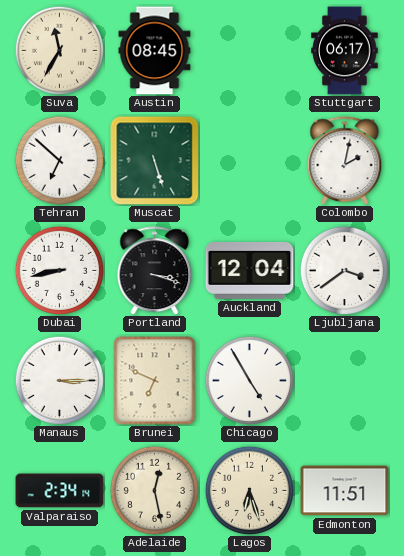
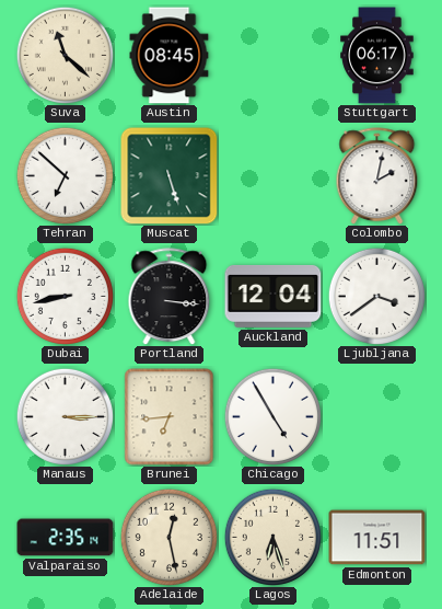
Suva: 11:35 -> 11:22
Portland: 3:18 -> 3:16
Brunei: 6:49 -> 6:44
Valparaiso: 2:34 -> 2:35
